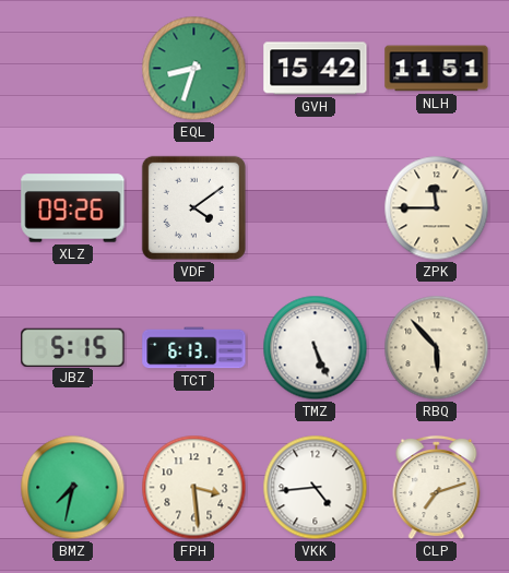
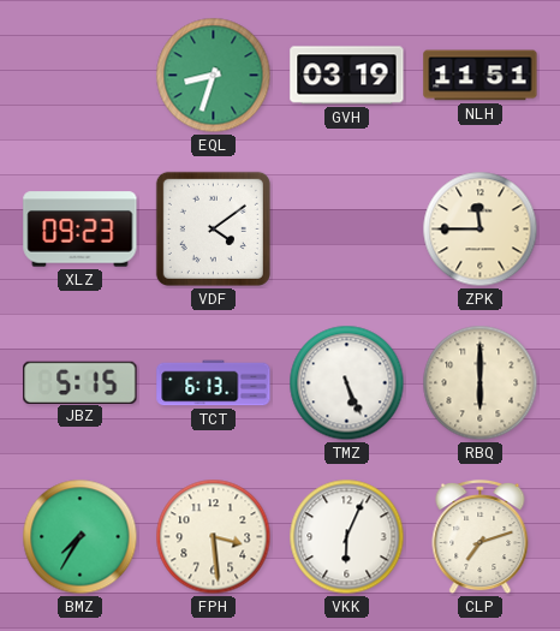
GVH: 15:42 -> 03:19
XLZ: 09:26 -> 09:23
RBQ: 5:53 -> 6:00
BMZ: 7:32 -> 7:35
VKK: 4:44 -> 6:04
